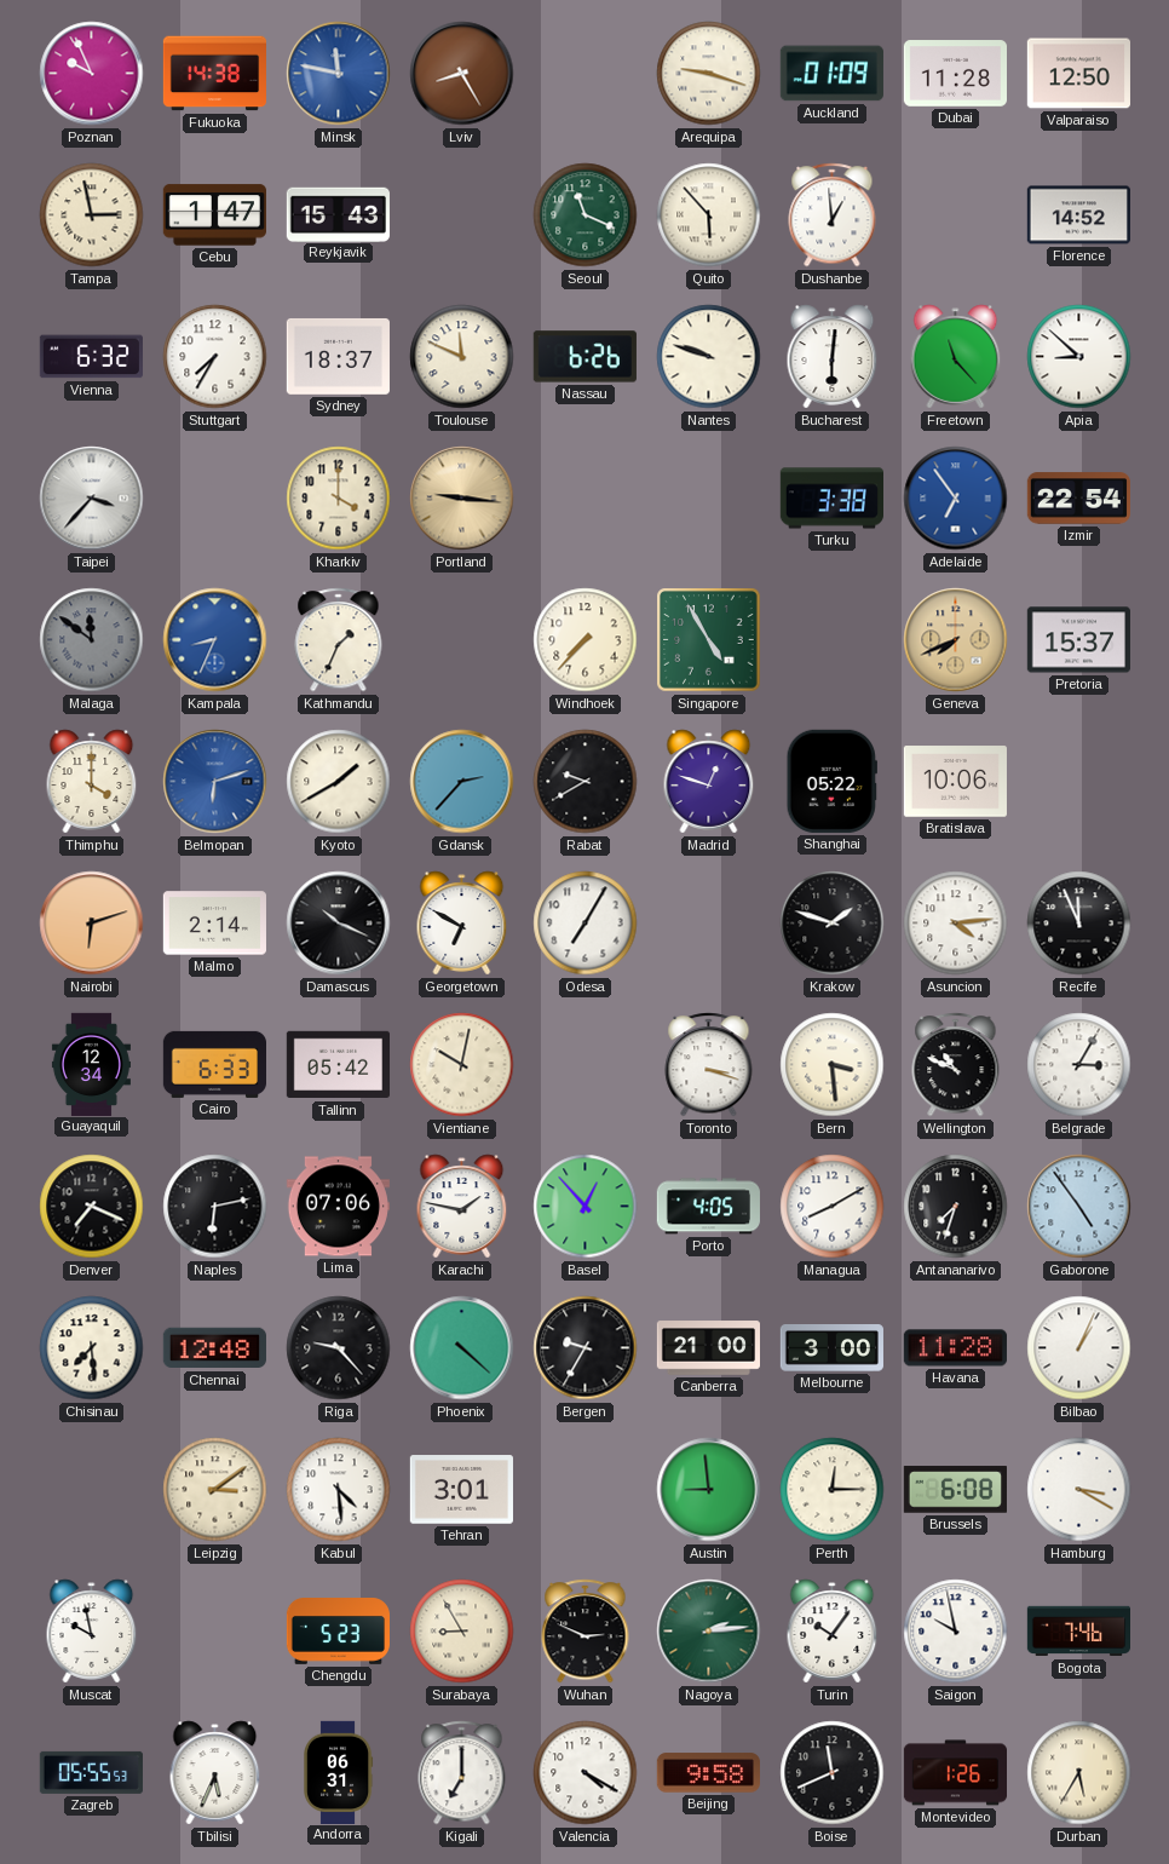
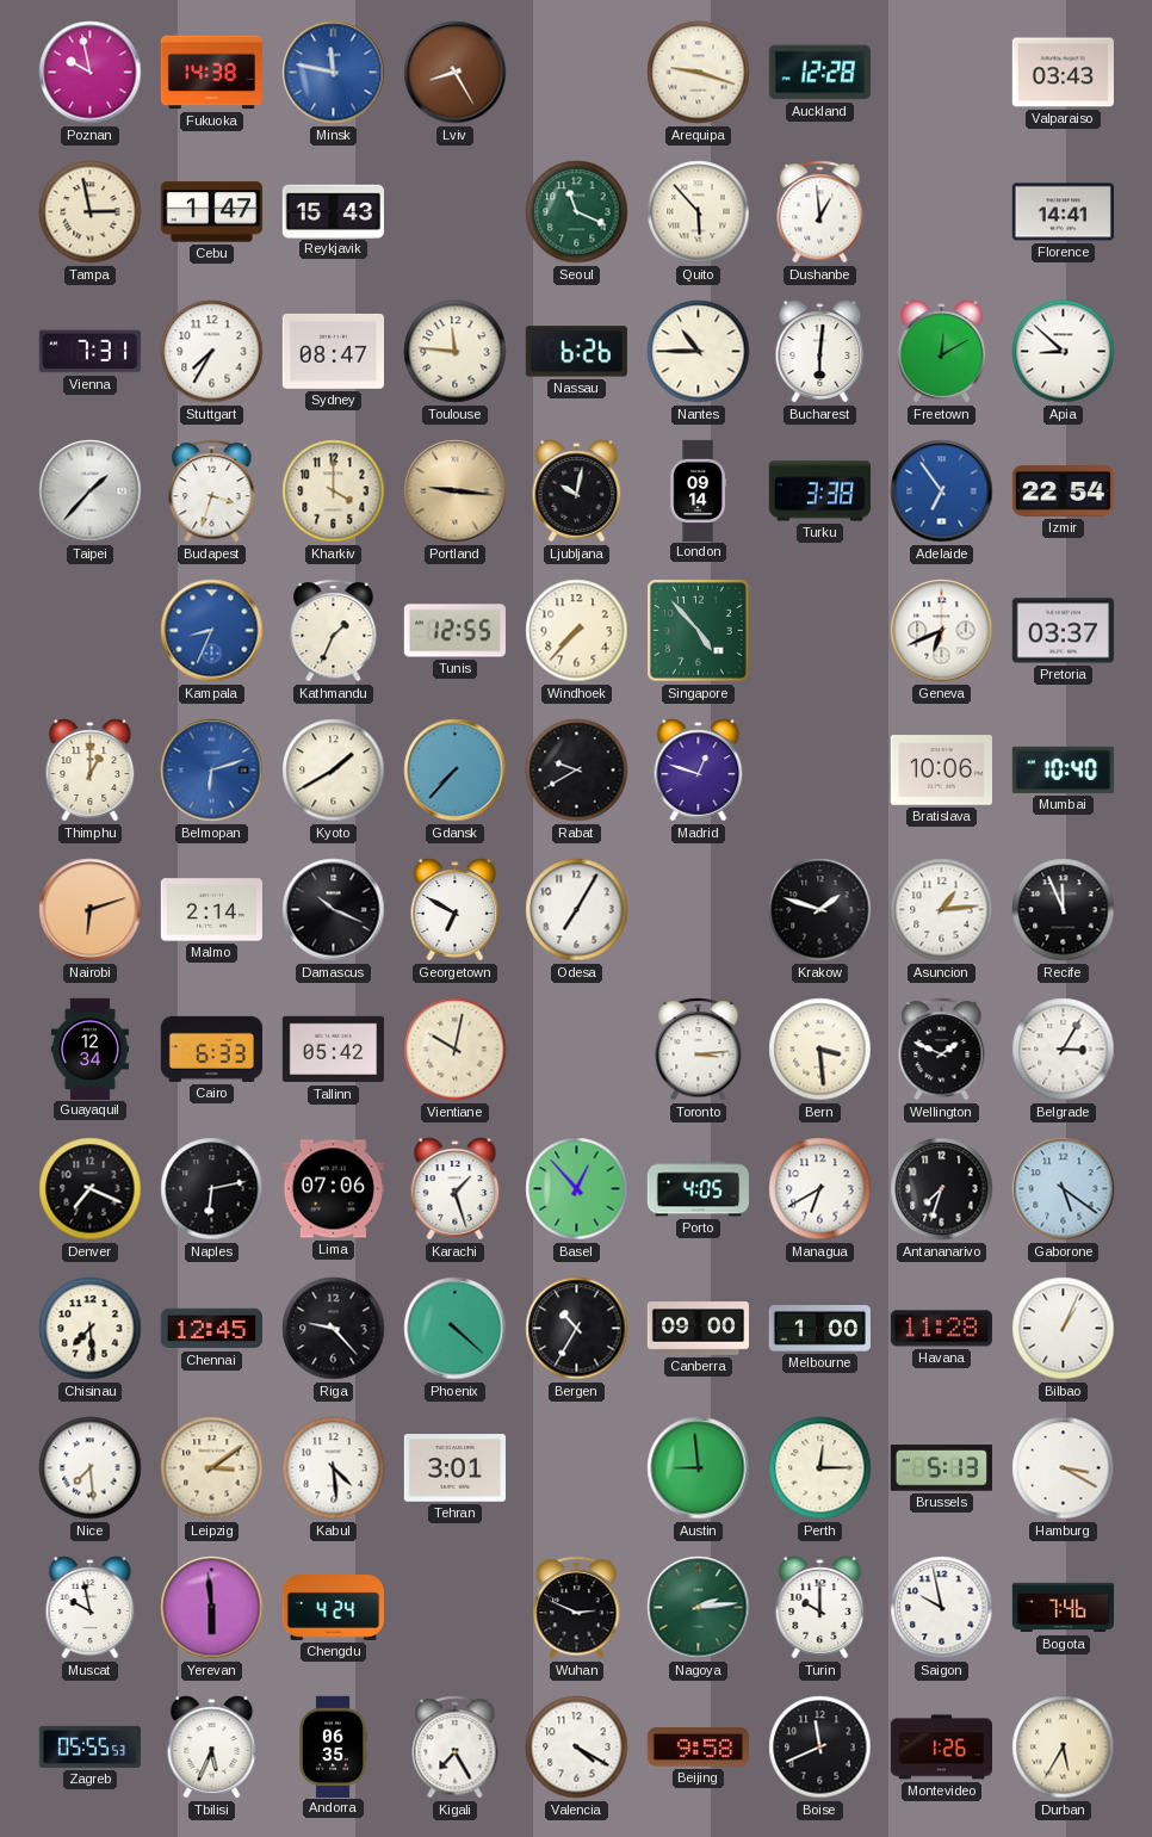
Poznan: 9:56 -> 9:58
Auckland: 01:09 -> 12:28
Dubai: 11:28 -> none
Valparaiso: 12:50 -> 03:43
Florence: 14:52 -> 14:41
Vienna: 6:32 -> 7:31
Sydney: 18:37 -> 08:47
Toulouse: 11:49 -> 11:46
Nantes: 9:48 -> 10:45
Freetown: 11:23 -> 12:10
Taipei: 3:37 -> 1:37
Budapest: none -> 3:33
Ljubljana: none -> 10:02
London: none -> 09:14
Malaga: 11:51 -> none
Tunis: none -> 12:55
Singapore: 4:55 -> 4:53
Geneva: 7:41 -> 6:41
Geneva dial: champagne -> white
Pretoria: 15:37 -> 03:37
Thimphu: 4:00 -> 1:00
Gdansk: 2:37 -> 7:37
Shanghai: 05:22 -> none
Mumbai: none -> 10:40
Asuncion: 4:14 -> 1:14
Toronto: 3:18 -> 3:14
Wellington: 10:49 -> 1:49
Karachi: 1:47 -> 1:27
Managua: 8:10 -> 6:40
Gaborone: 4:54 -> 5:21
Chennai: 12:48 -> 12:45
Bergen: 9:35 -> 10:35
Canberra: 21:00 -> 09:00
Melbourne: 3:00 -> 1:00
Nice: none -> 7:29
Brussels: 6:08 -> 5:13
Yerevan: none -> 5:59
Chengdu: 5:23 -> 4:24
Surabaya: 8:55 -> none
Turin: 10:06 -> 10:00
Andorra: 06:31 -> 06:35
Kigali: 7:00 -> 7:25
